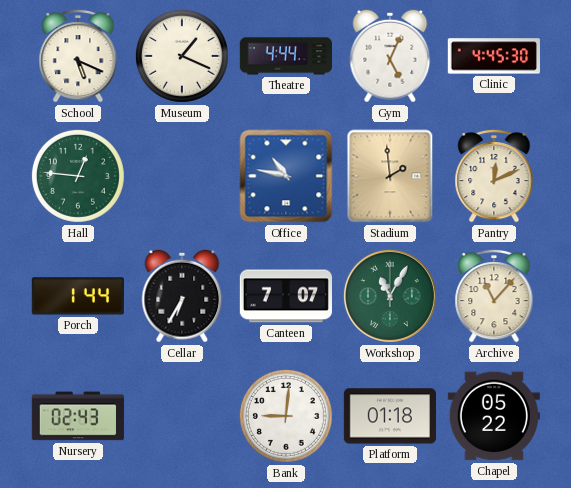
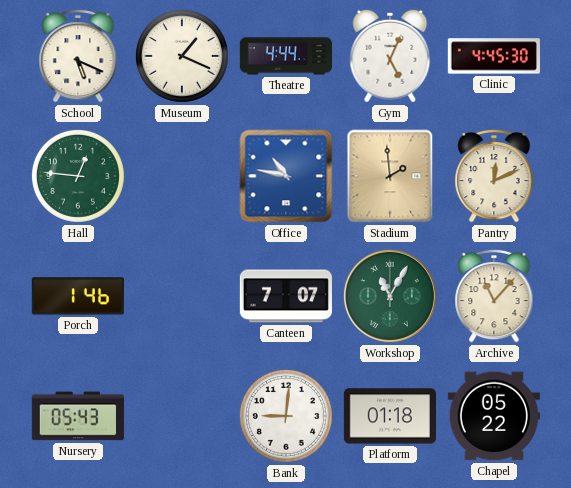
Porch: 1:44 -> 1:46
Cellar: 6:35 -> none
Nursery: 02:43 -> 05:43
